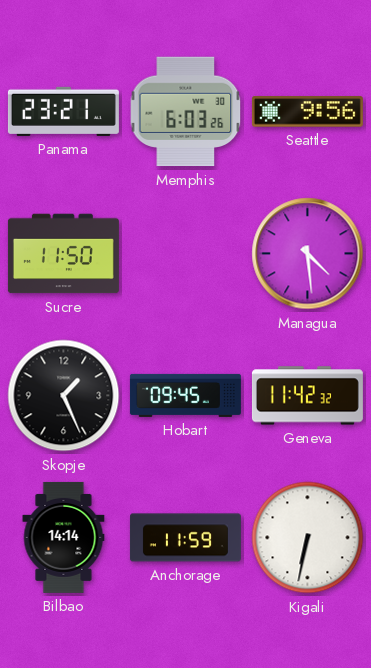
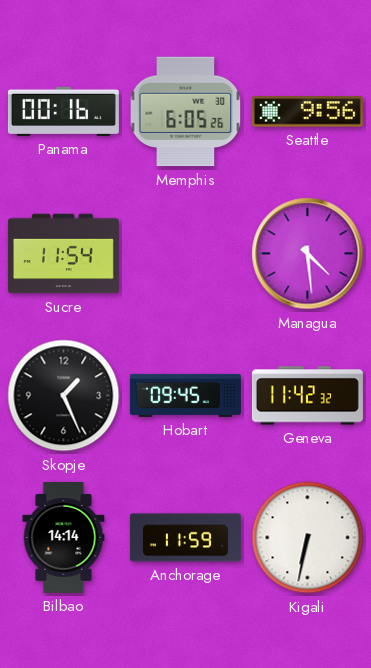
Panama: 23:21 -> 00:16
Memphis: 6:03 -> 6:05
Sucre: 11:50 -> 11:54
